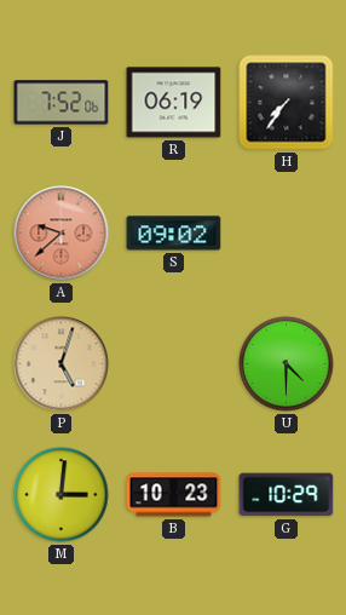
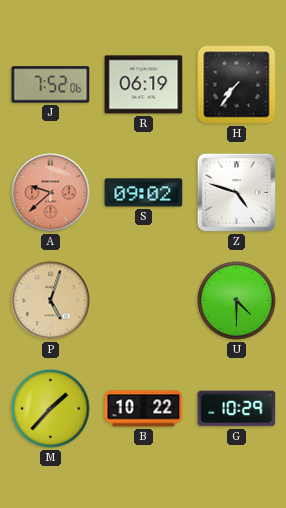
Z: none -> 4:48
M: 3:01 -> 1:37
B: 10:23 -> 10:22
